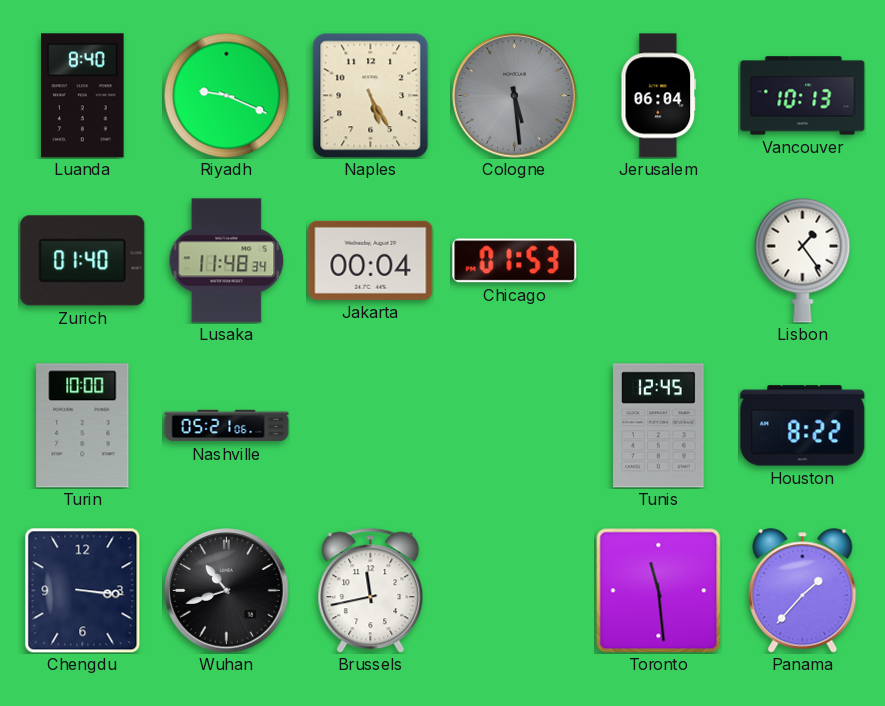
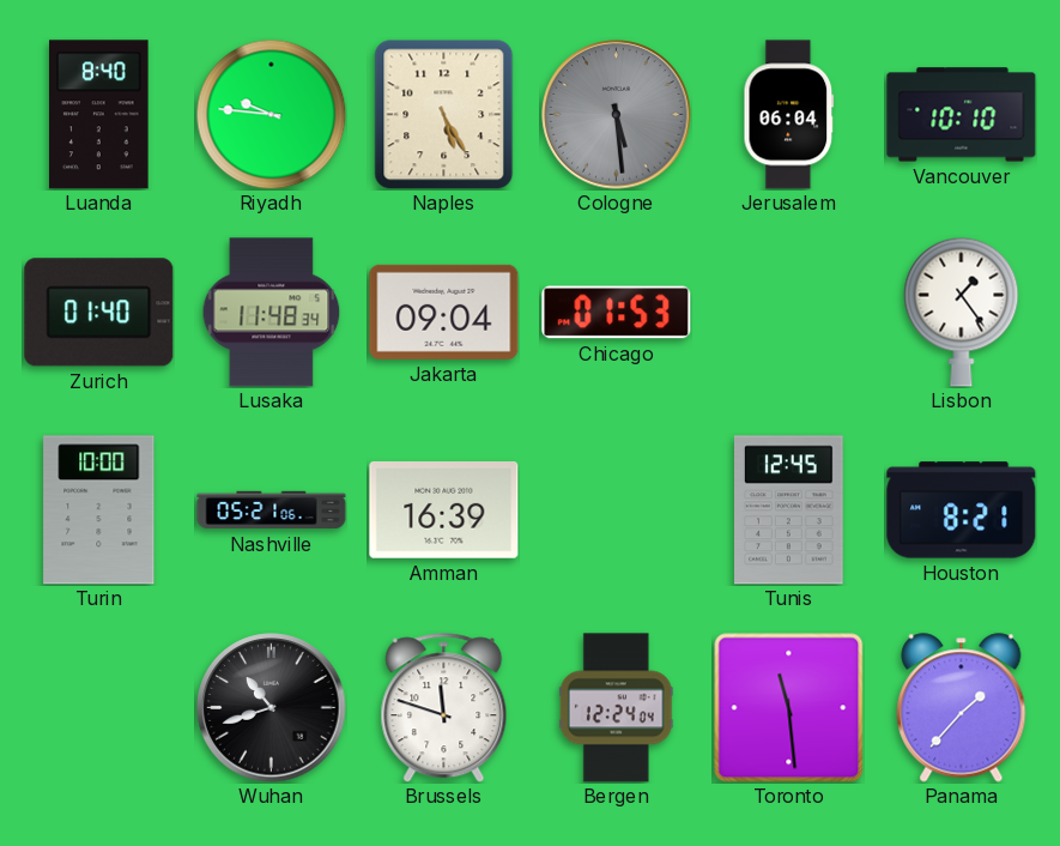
Riyadh: 9:19 -> 9:46
Vancouver: 10:13 -> 10:10
Jakarta: 00:04 -> 09:04
Amman: none -> 16:39
Houston: 8:22 -> 8:21
Chengdu: 3:16 -> none
Brussels: 11:43 -> 11:48
Bergen: none -> 12:24
